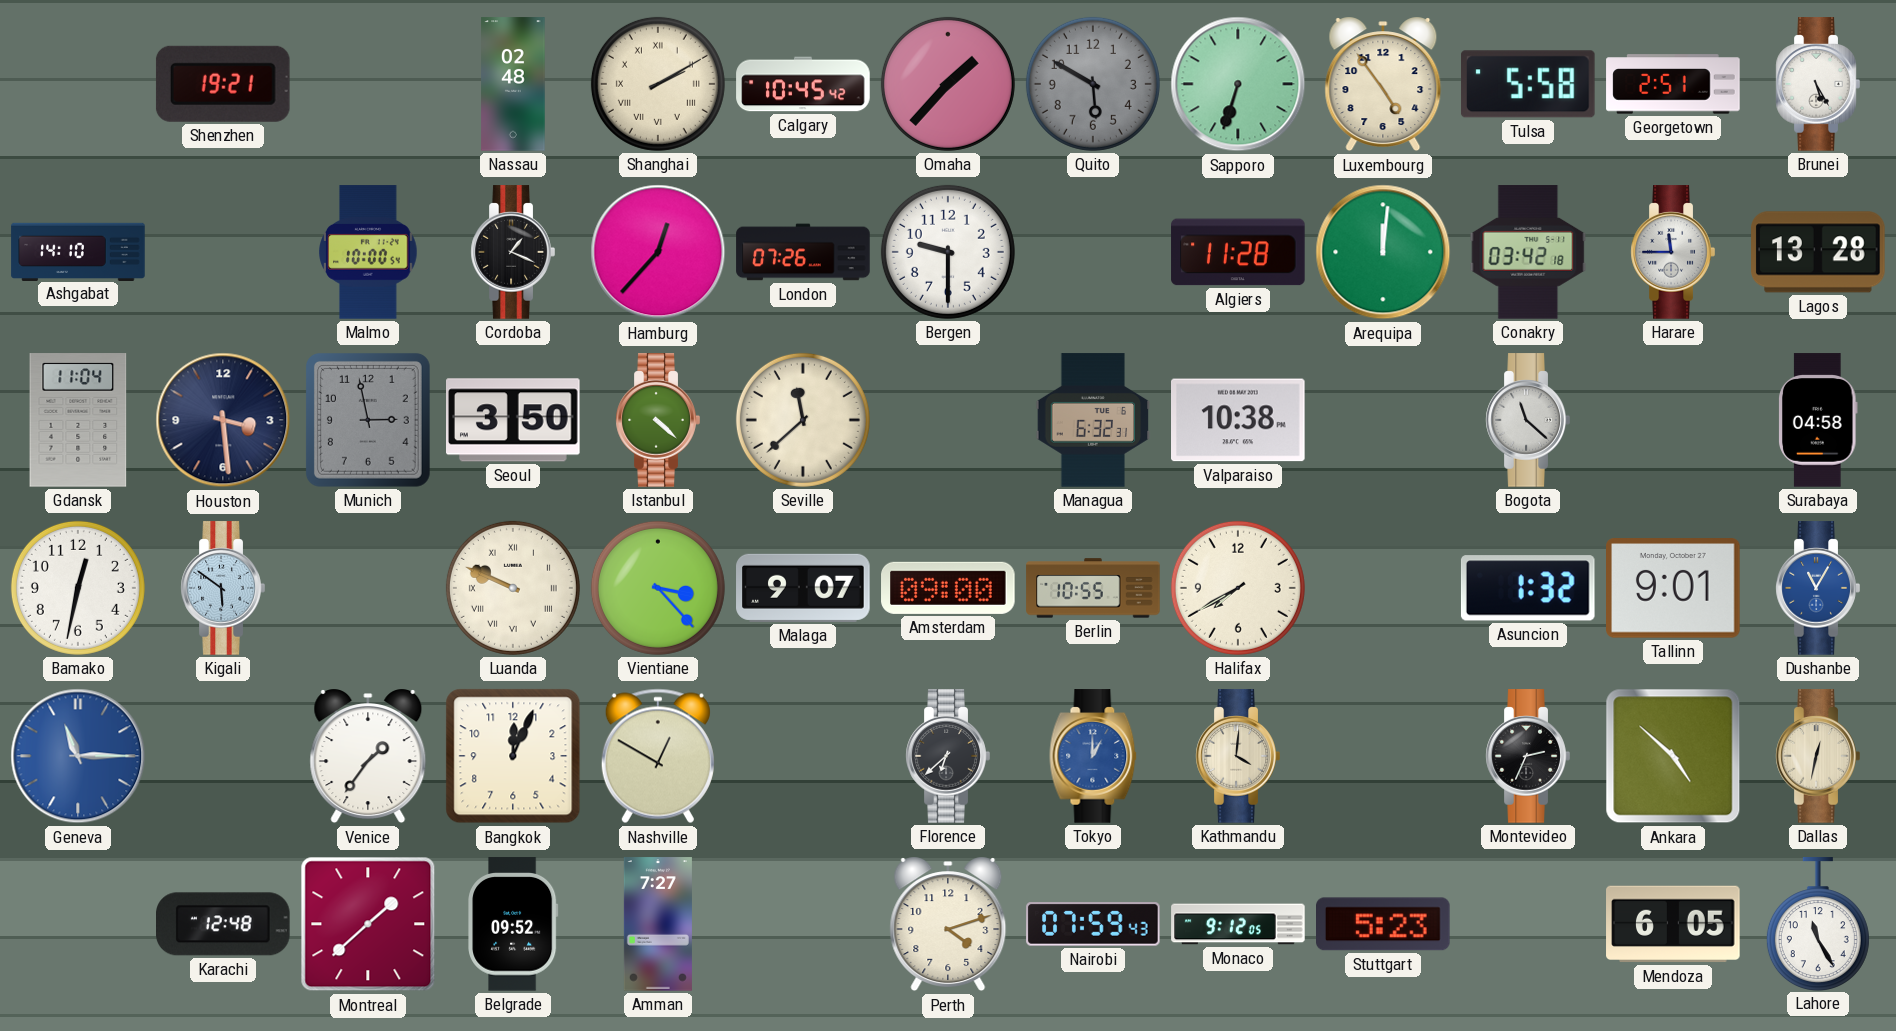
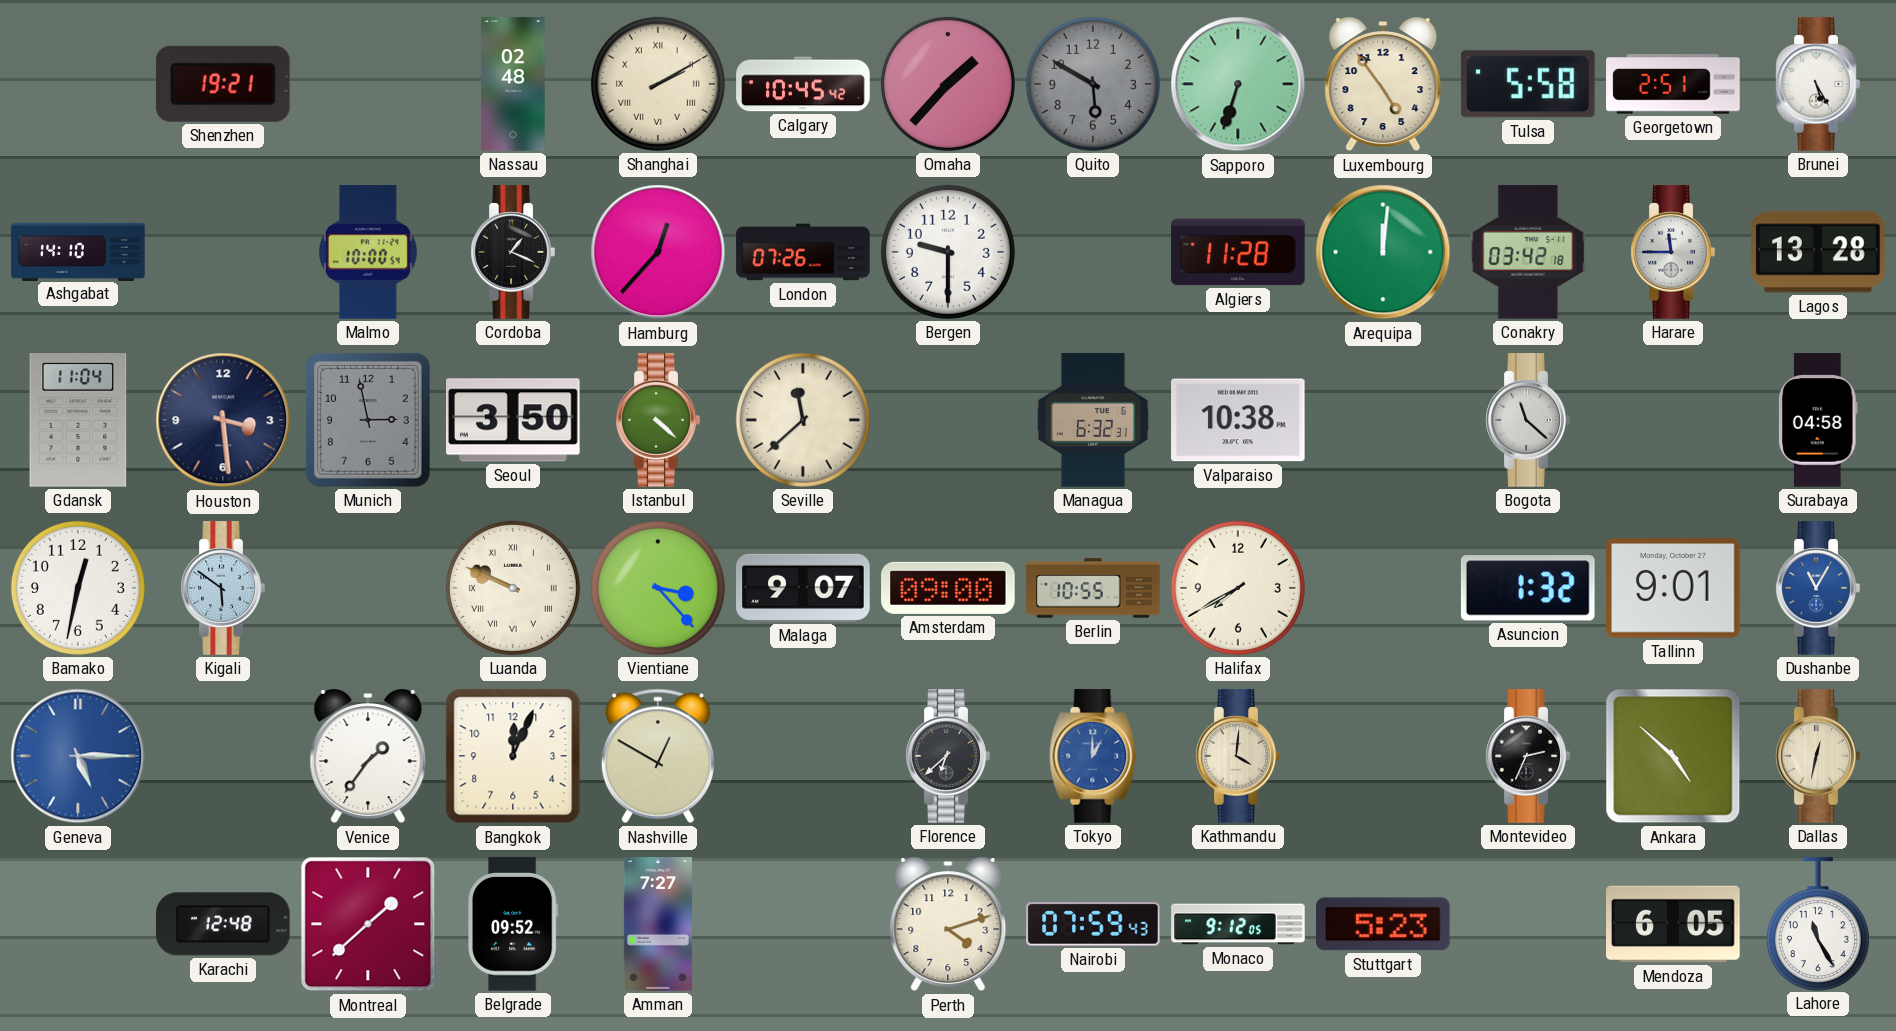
Geneva: 11:15 -> 5:15
